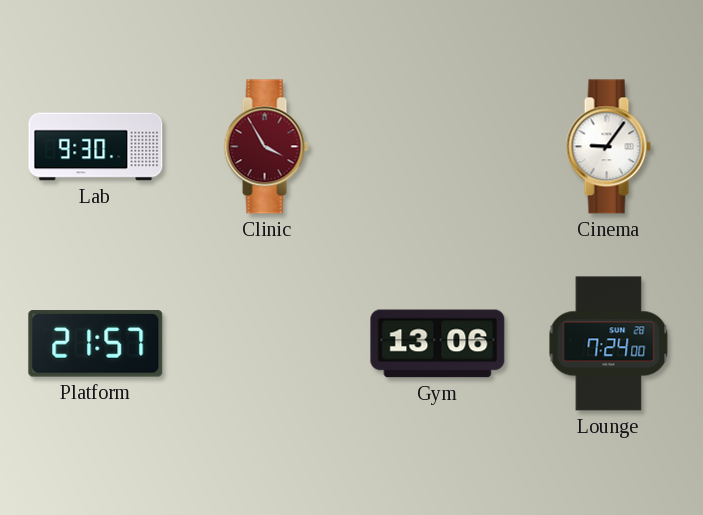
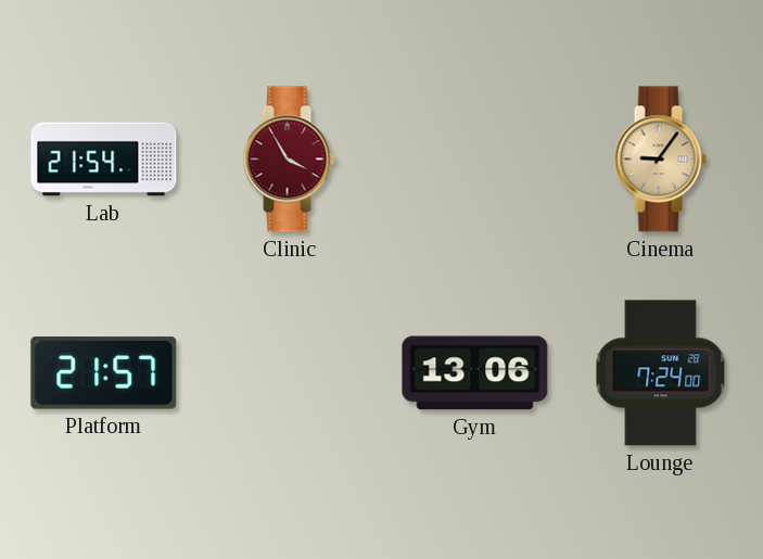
Lab: 9:30 -> 21:54
Cinema dial: white -> champagne
